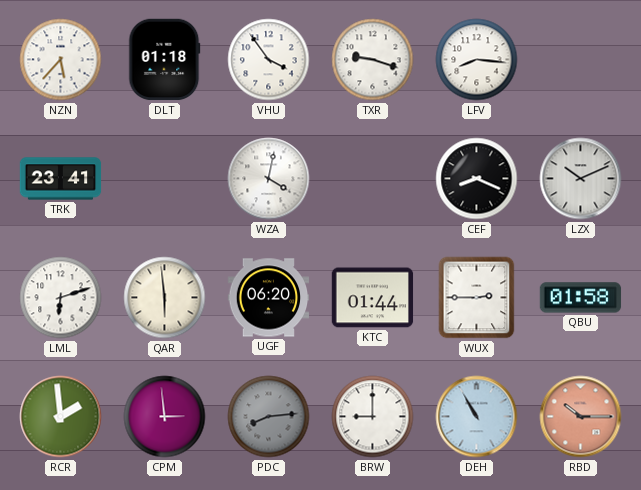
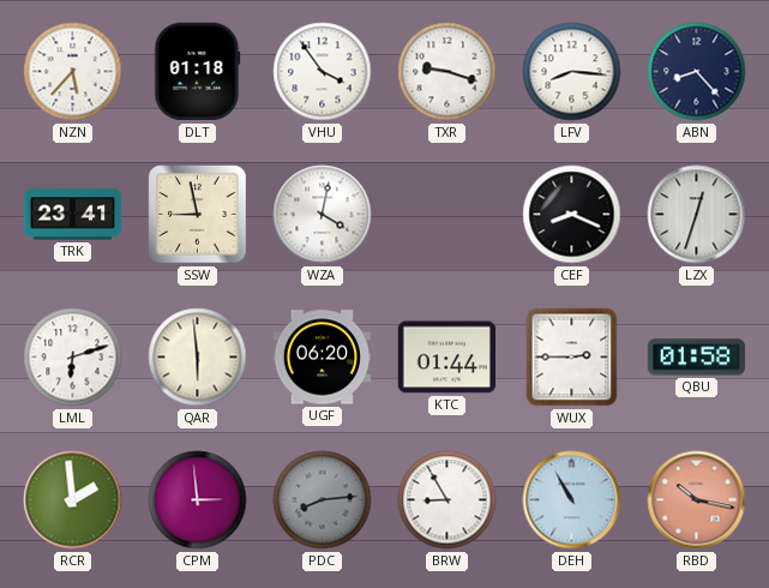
ABN: none -> 8:23
SSW: none -> 8:58
LZX: 10:11 -> 12:33
BRW: 9:00 -> 8:55
RBD: 10:15 -> 10:17
